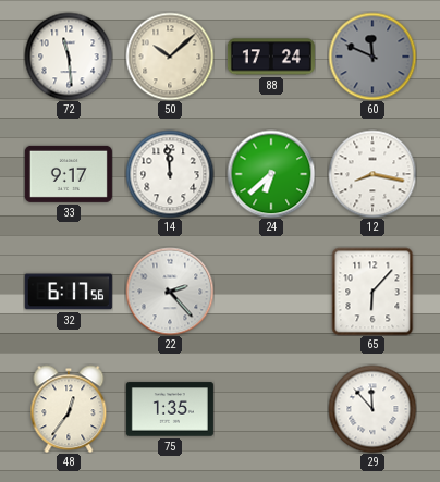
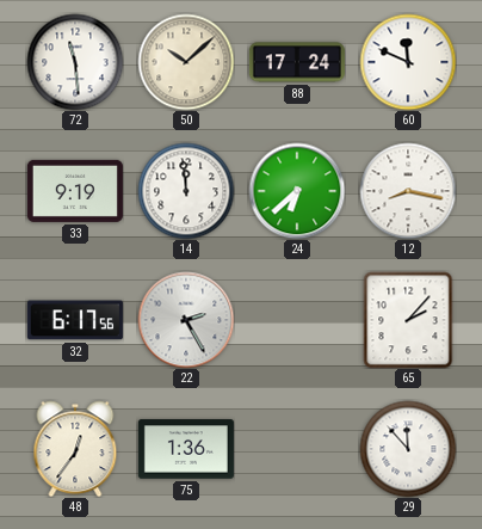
60 dial: grey -> white
33: 9:17 -> 9:19
22: 2:23 -> 2:25
65: 6:07 -> 2:07
75: 1:35 -> 1:36
